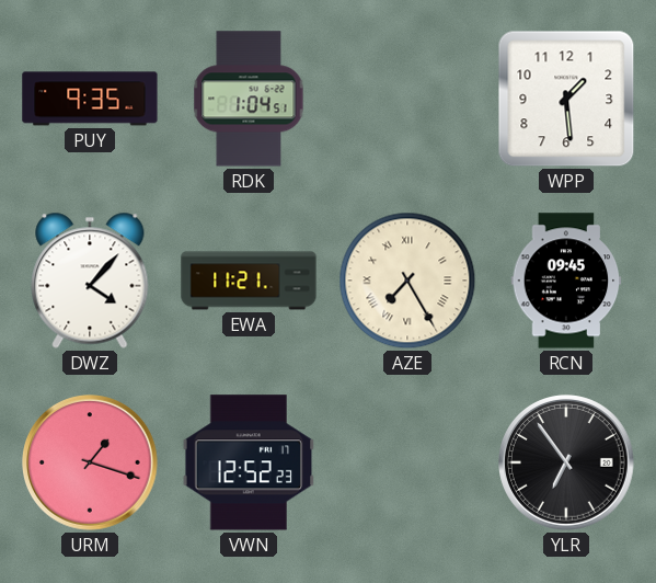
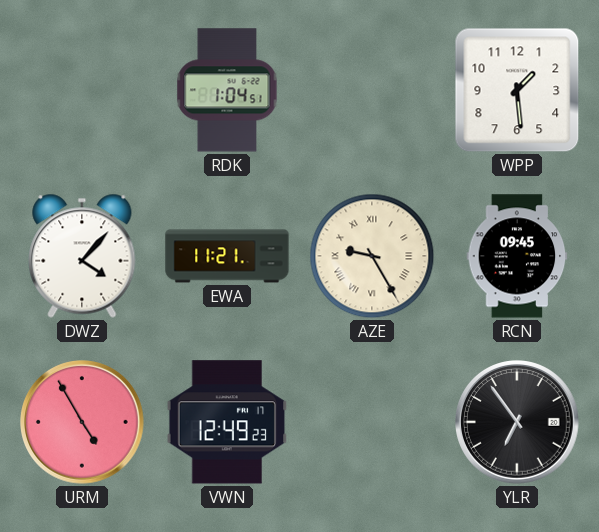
PUY: 9:35 -> none
AZE: 7:25 -> 9:25
URM: 1:18 -> 4:55
VWN: 12:52 -> 12:49
